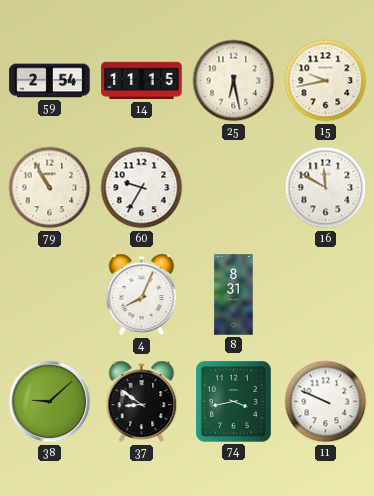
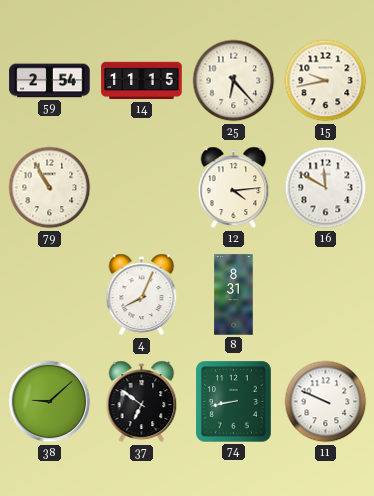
25: 6:28 -> 6:23
60: 9:35 -> none
12: none -> 4:14
37: 8:51 -> 6:51
74: 3:43 -> 8:43
